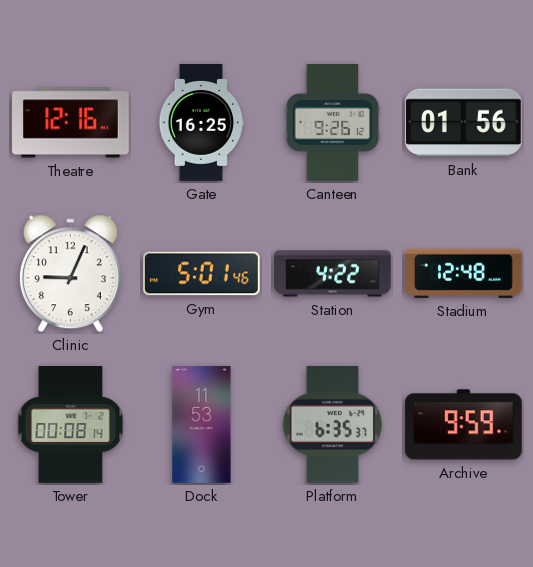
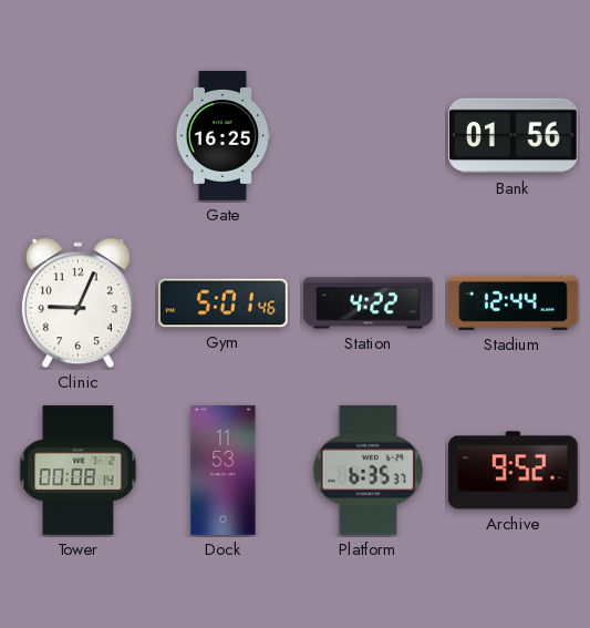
Theatre: 12:16 -> none
Canteen: 9:26 -> none
Stadium: 12:48 -> 12:44
Archive: 9:59 -> 9:52
